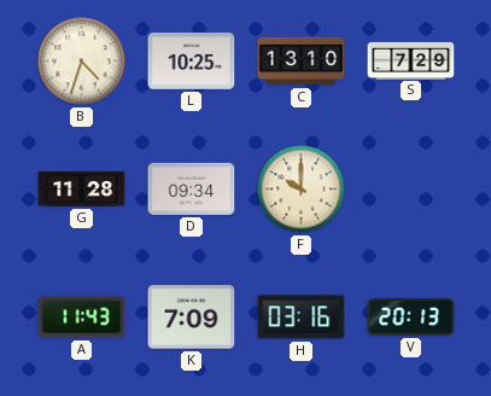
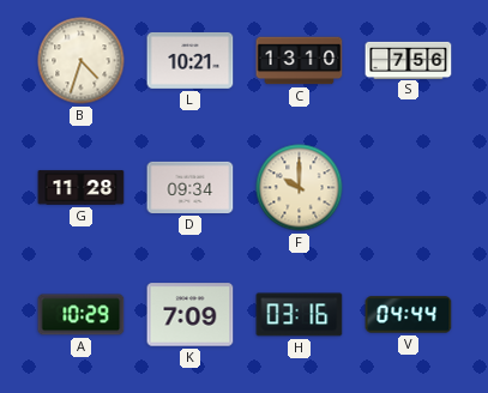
L: 10:25 -> 10:21
S: 7:29 -> 7:56
A: 11:43 -> 10:29
V: 20:13 -> 04:44
